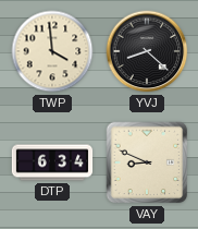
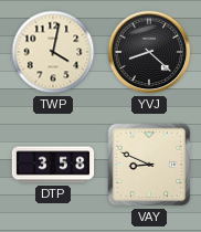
TWP: 3:59 -> 4:02
DTP: 6:34 -> 3:58
